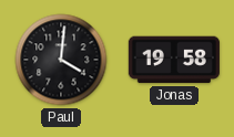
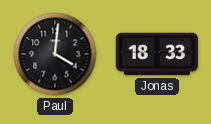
Jonas: 19:58 -> 18:33
